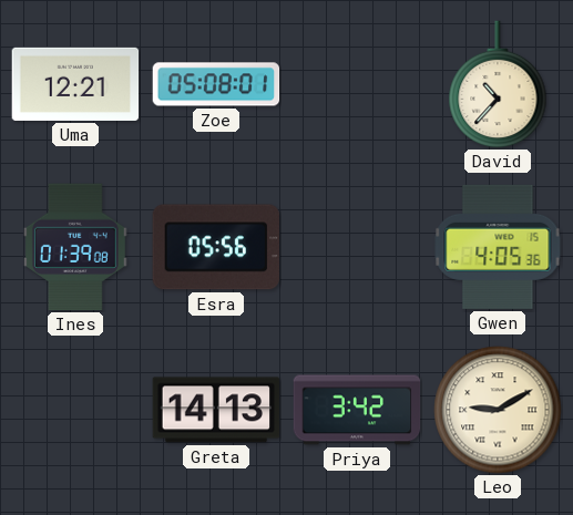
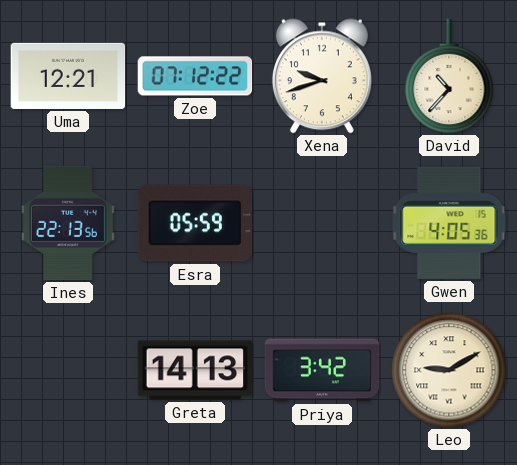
Zoe: 05:08 -> 07:12
Xena: none -> 9:42
Ines: 01:39 -> 22:13
Esra: 05:56 -> 05:59
